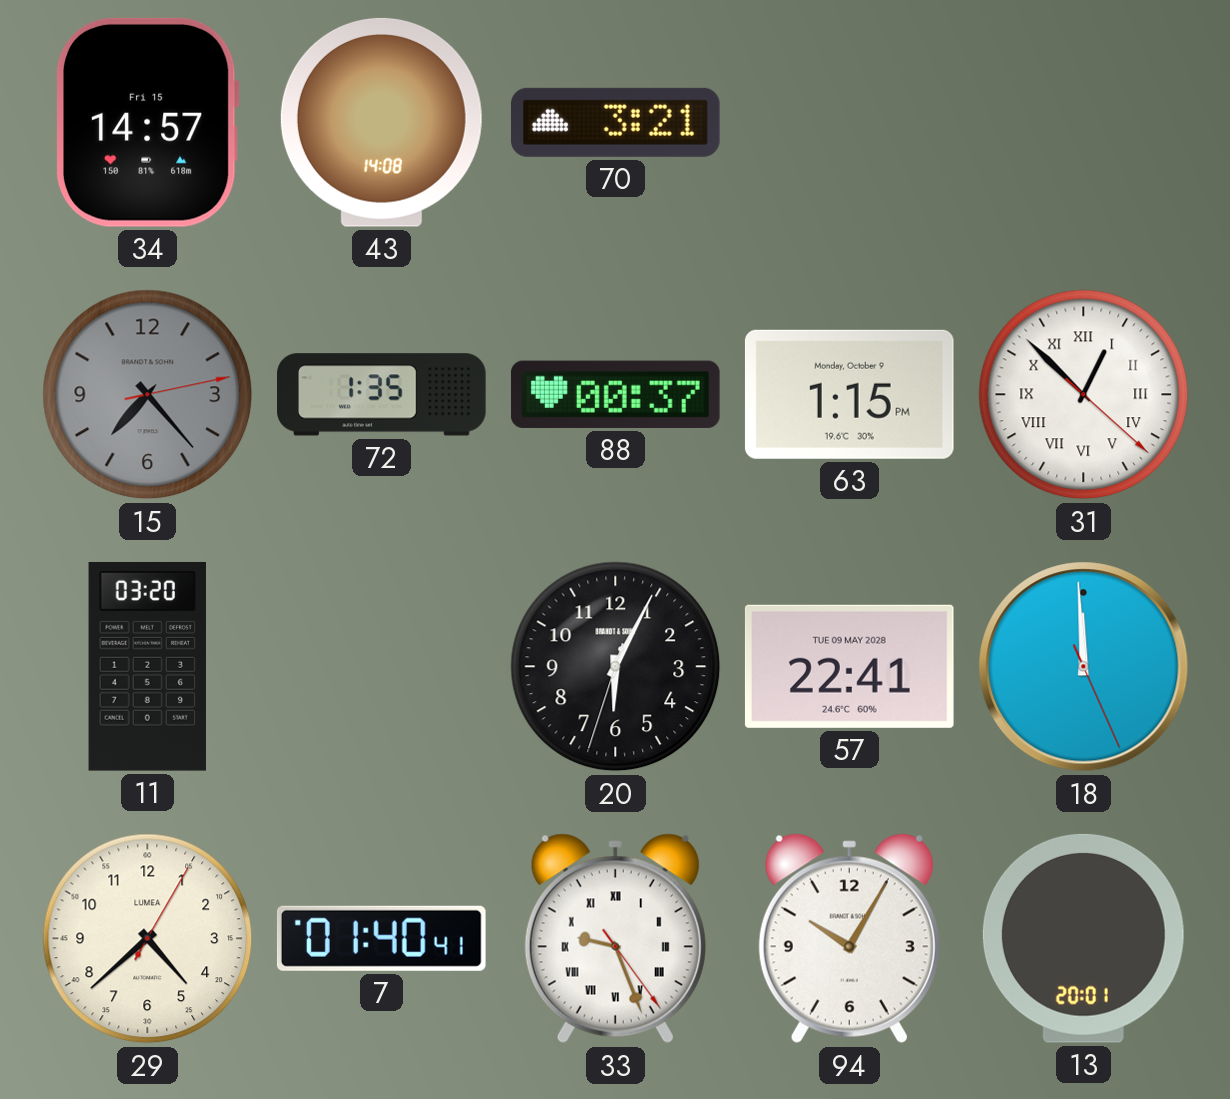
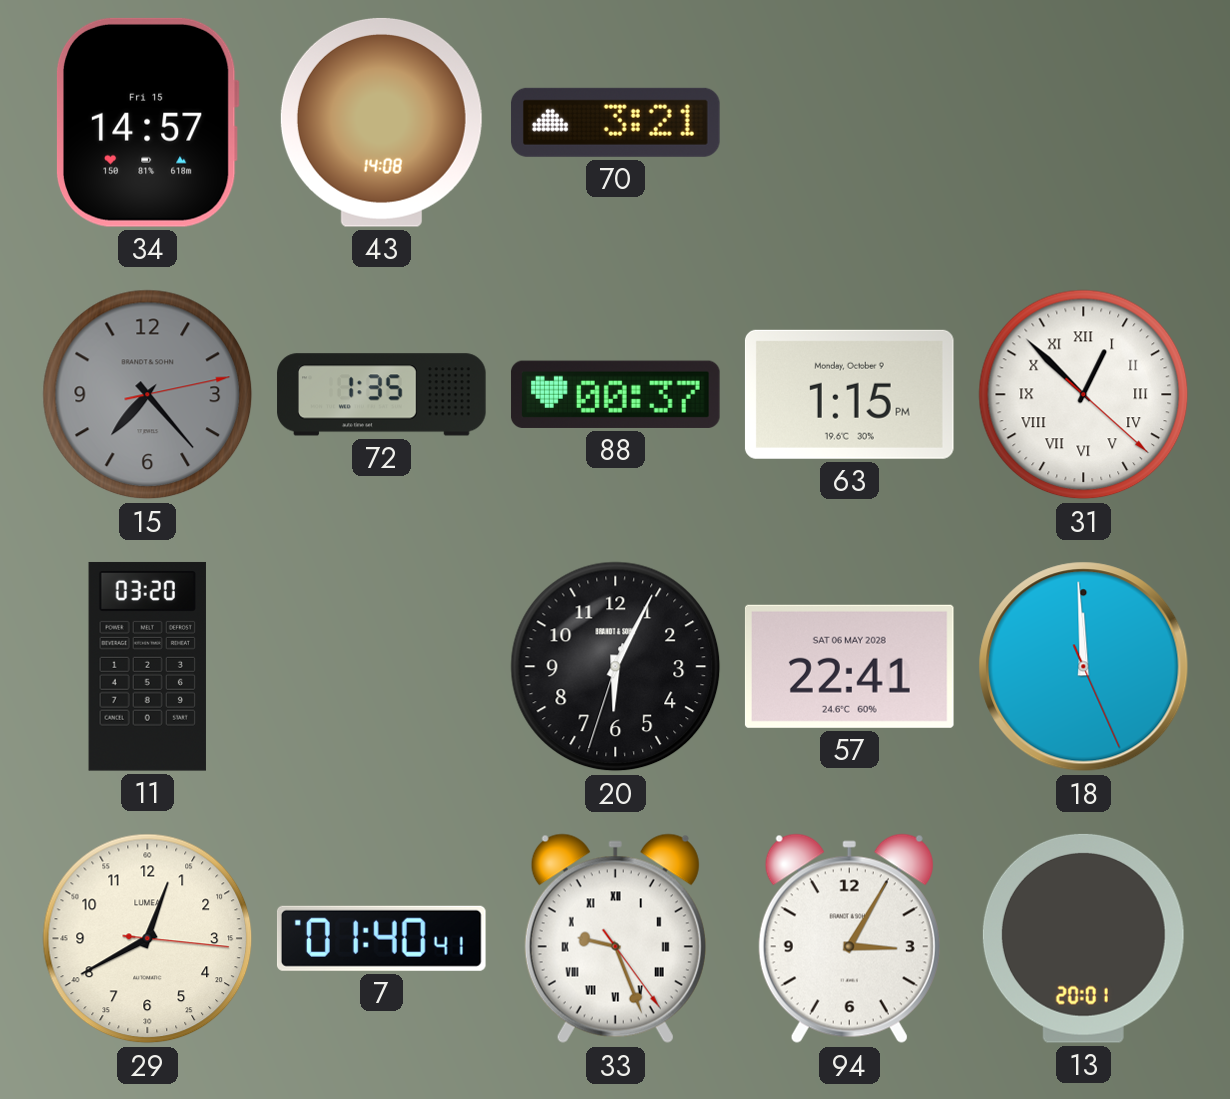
57 date: TUE 09 MAY 2028 -> SAT 06 MAY 2028
29: 4:38 -> 12:40
94: 10:05 -> 3:05
